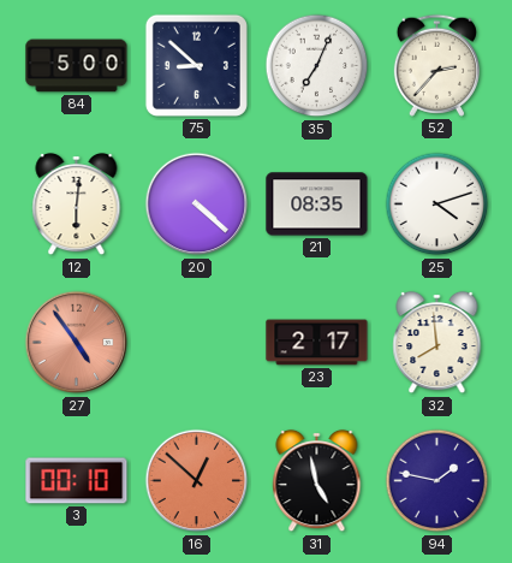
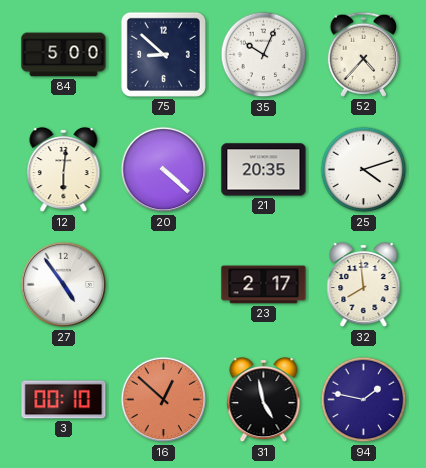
35: 7:04 -> 10:04
52: 2:37 -> 4:37
21: 08:35 -> 20:35
27 dial: salmon -> white
